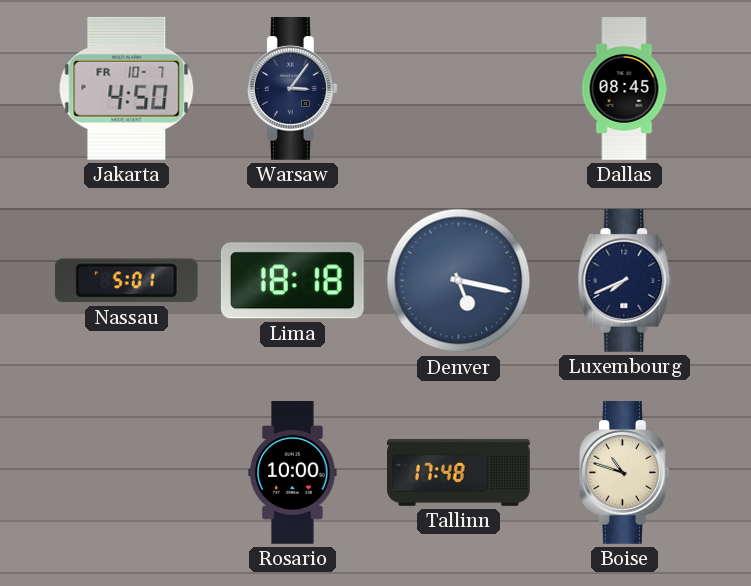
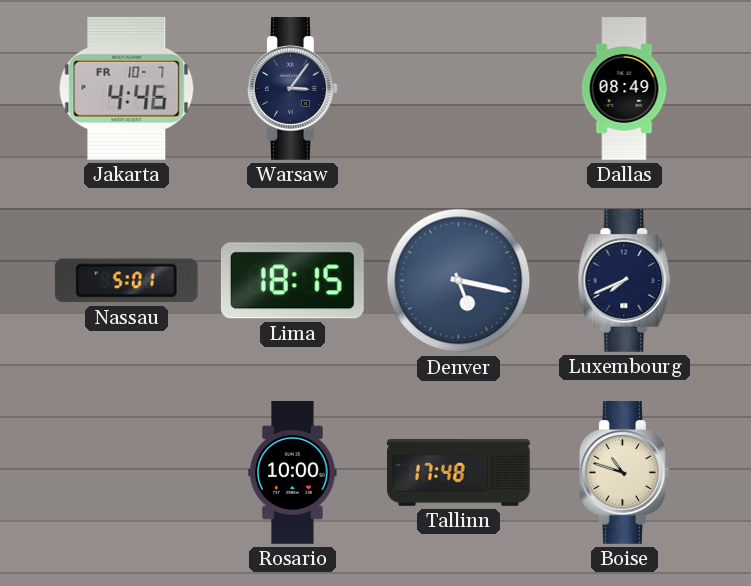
Jakarta: 4:50 -> 4:46
Dallas: 08:45 -> 08:49
Lima: 18:18 -> 18:15
